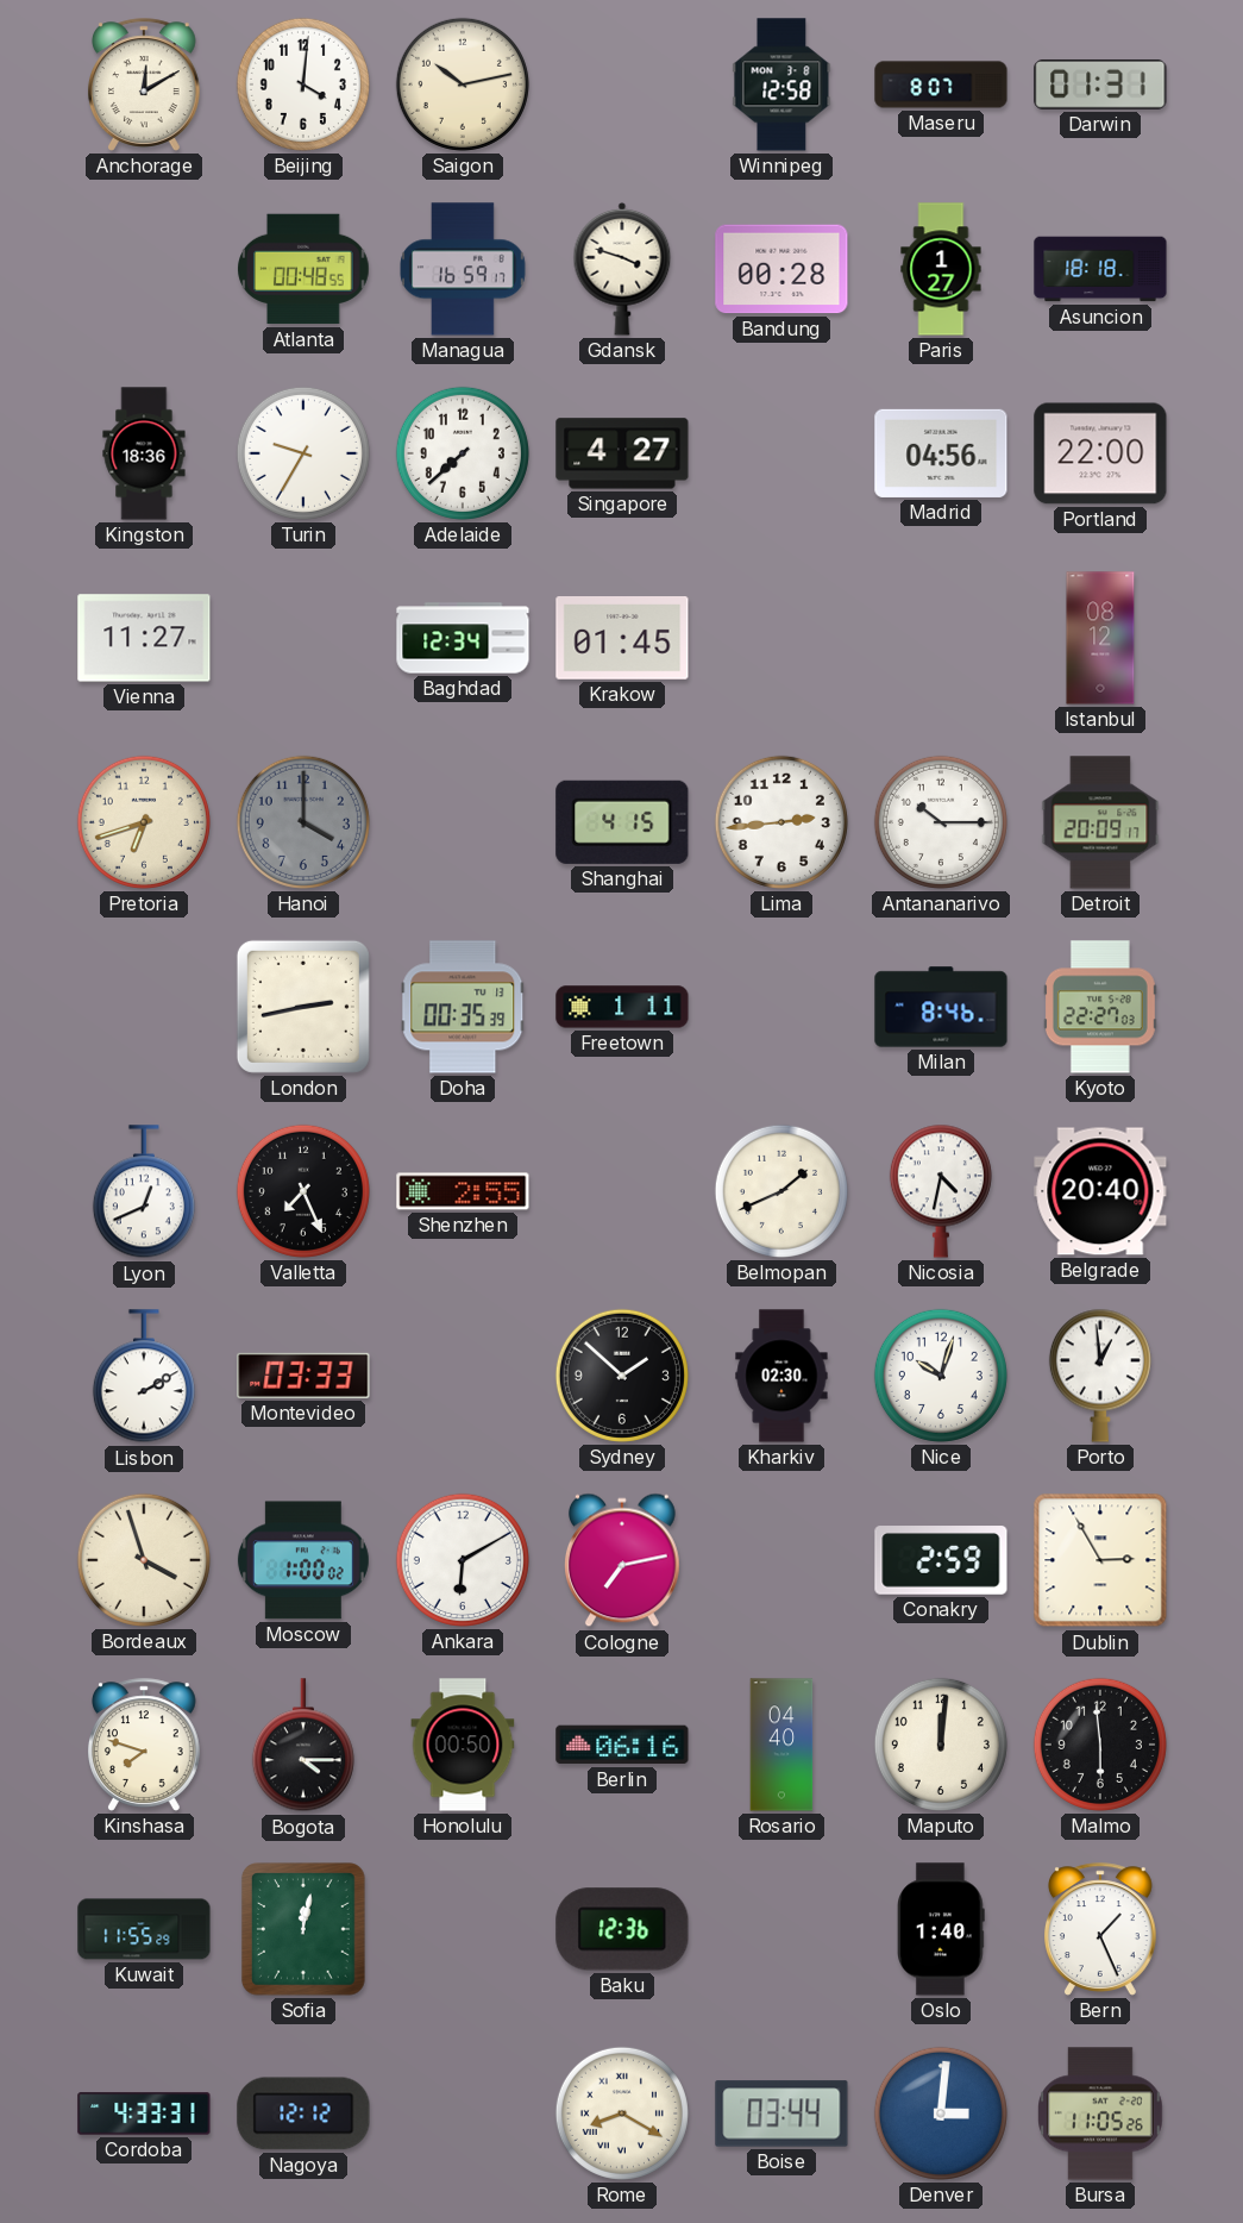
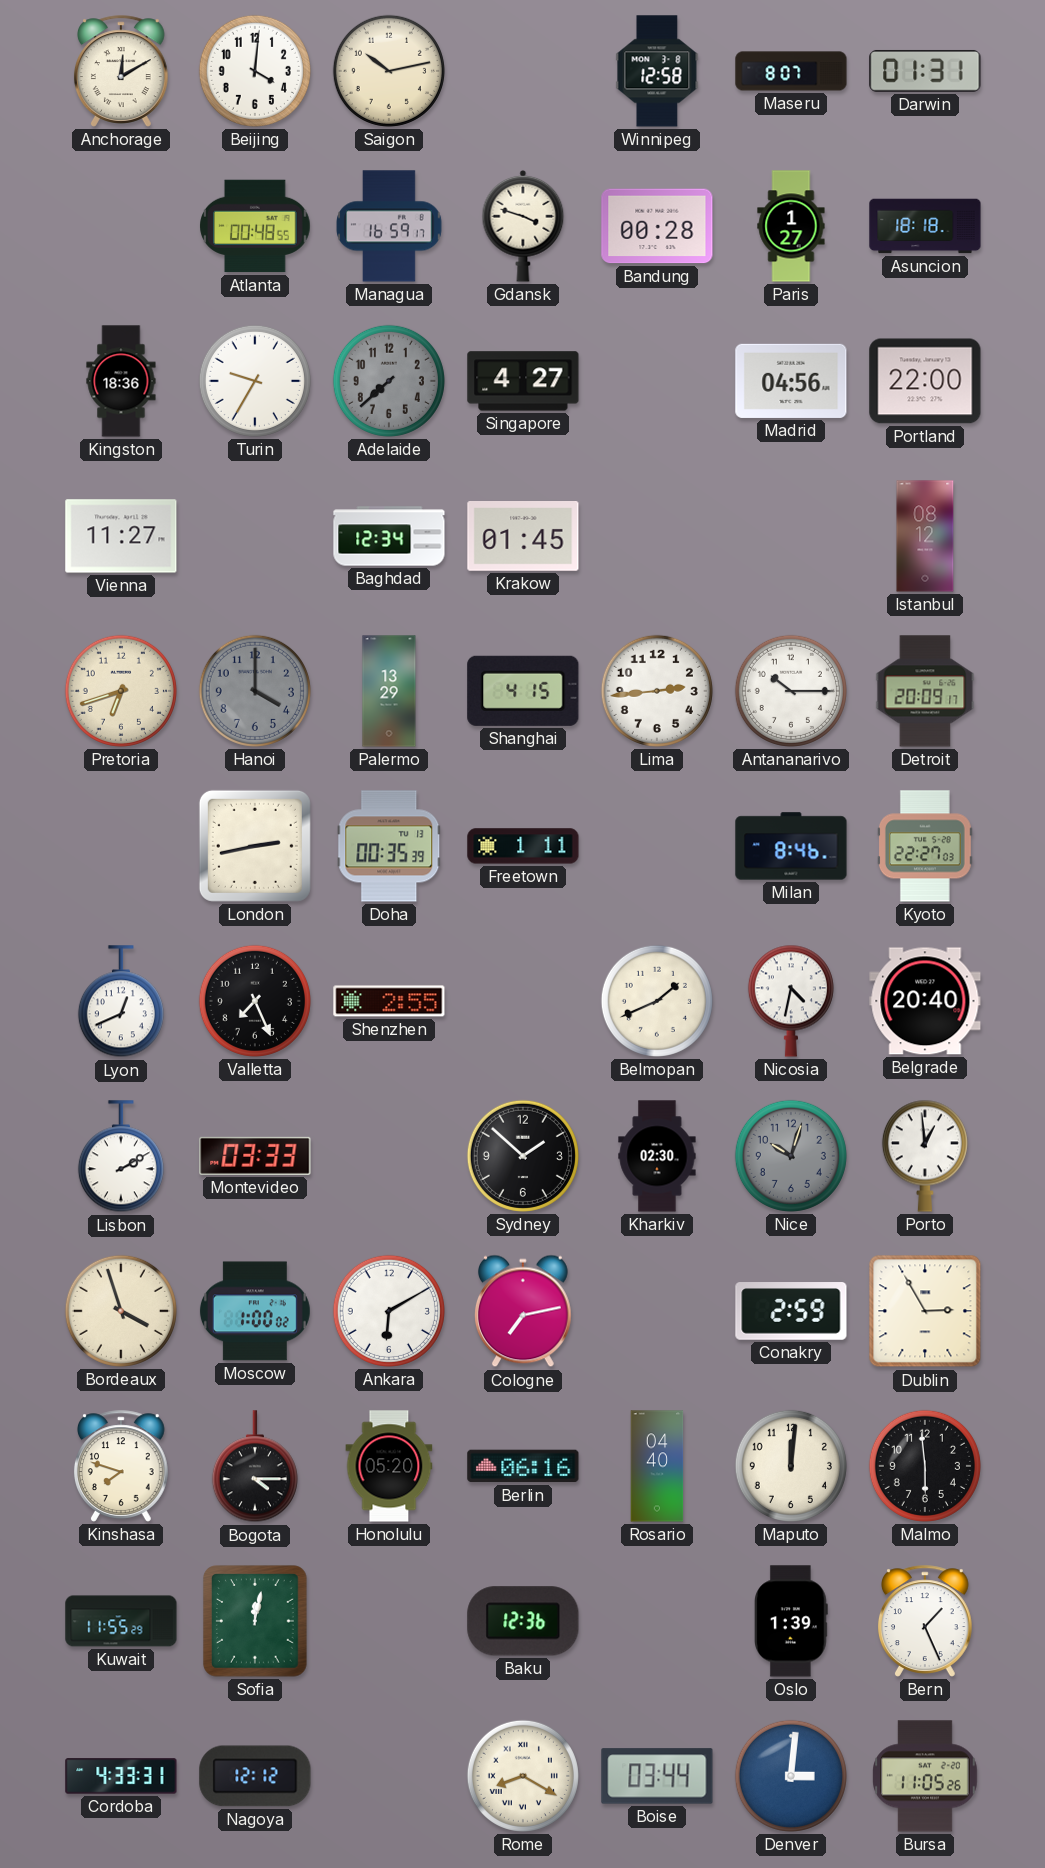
Adelaide dial: white -> grey
Palermo: none -> 13:29
Nice dial: white -> grey
Honolulu: 00:50 -> 05:20
Oslo: 1:40 -> 1:39
